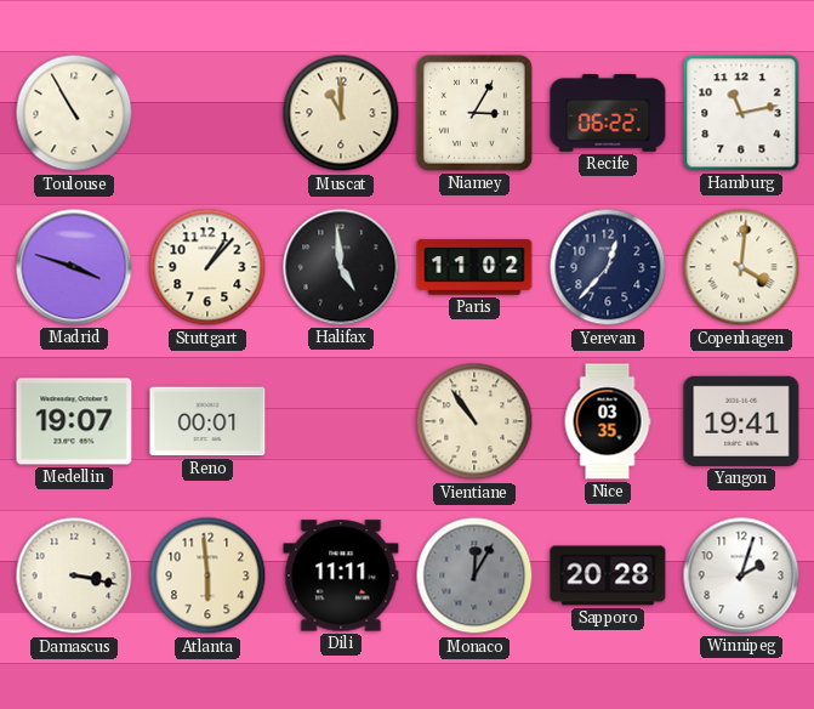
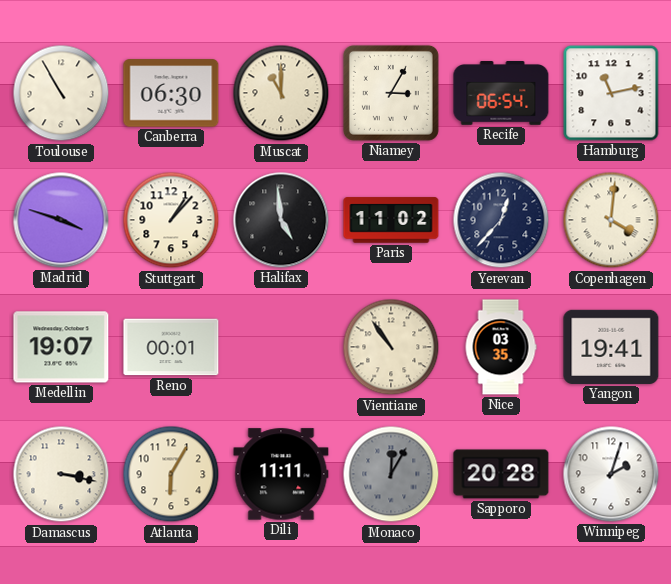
Canberra: none -> 06:30
Recife: 06:22 -> 06:54
Atlanta: 5:59 -> 6:05
